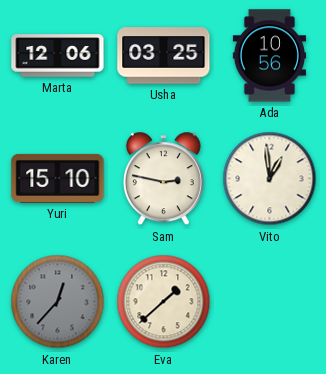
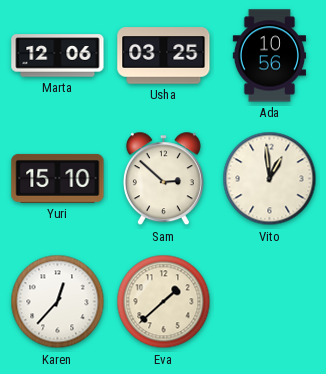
Sam: 2:47 -> 2:52
Karen dial: grey -> white
